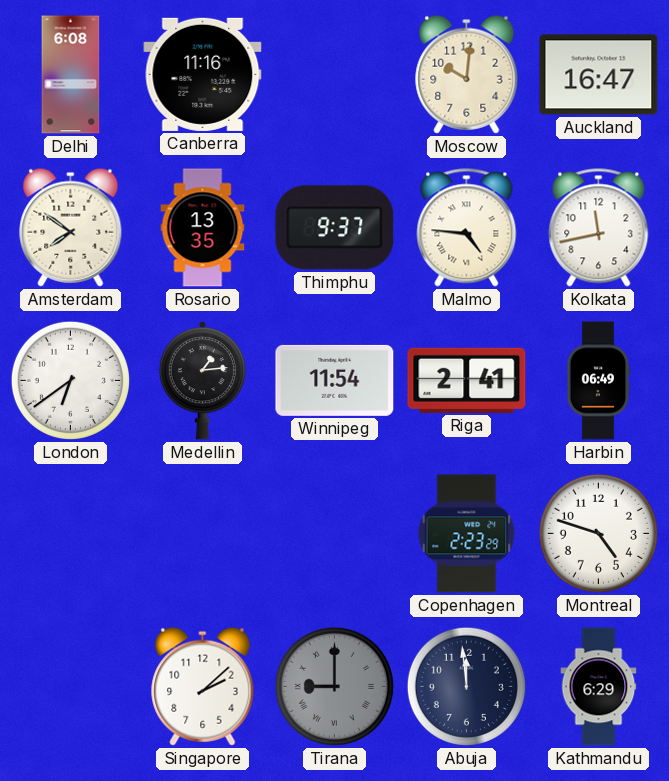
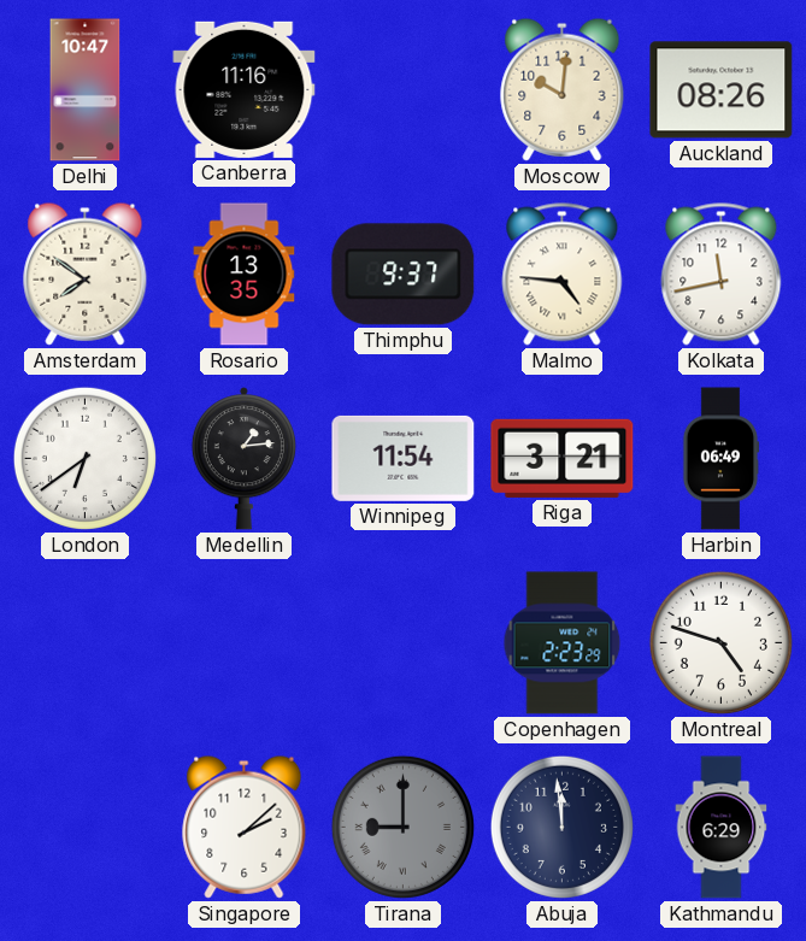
Delhi: 6:08 -> 10:47
Auckland: 16:47 -> 08:26
Riga: 2:41 -> 3:21
